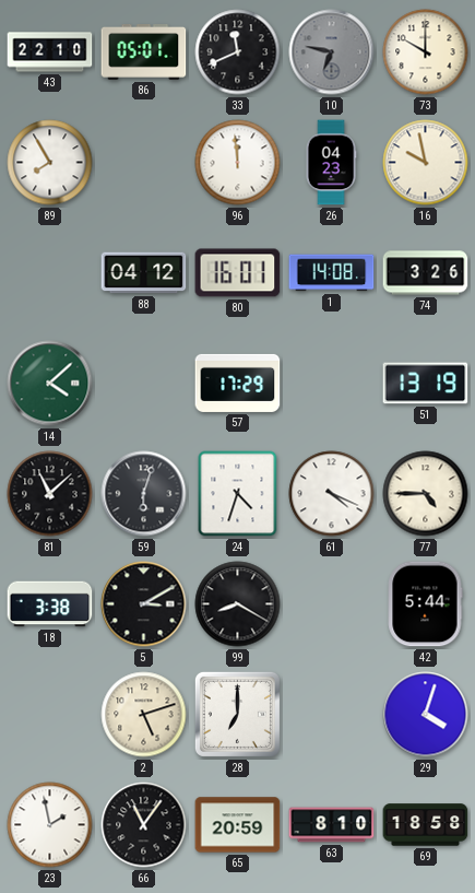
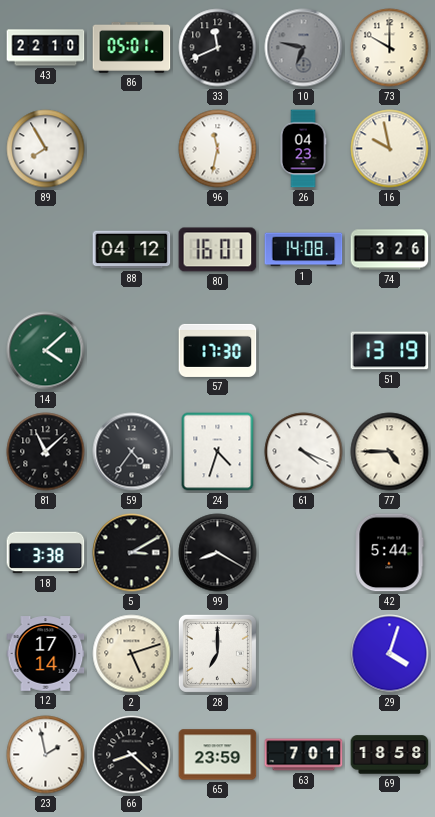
96: 11:59 -> 11:32
57: 17:29 -> 17:30
59: 6:03 -> 4:36
12: none -> 17:14
66: 11:06 -> 8:22
65: 20:59 -> 23:59
63: 8:10 -> 7:01
